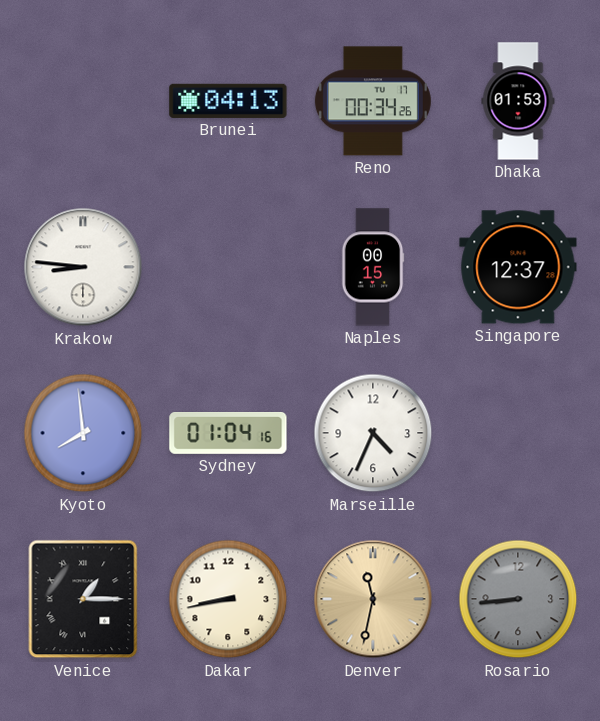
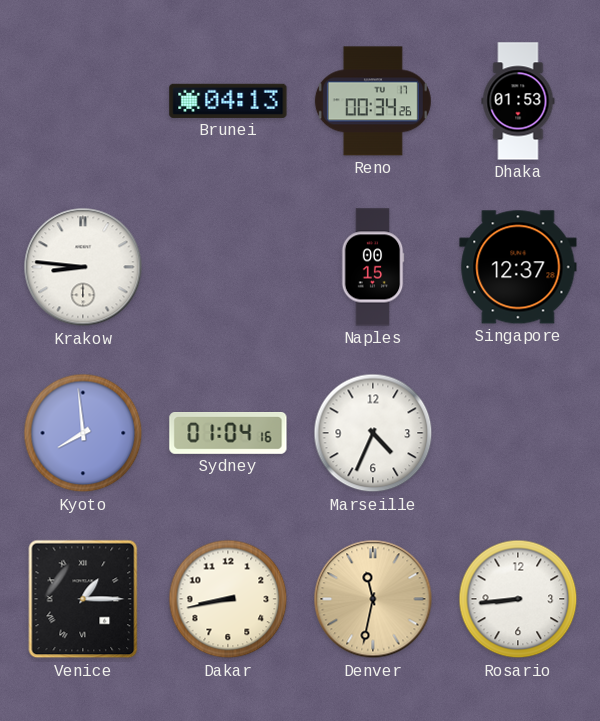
Rosario dial: grey -> white
